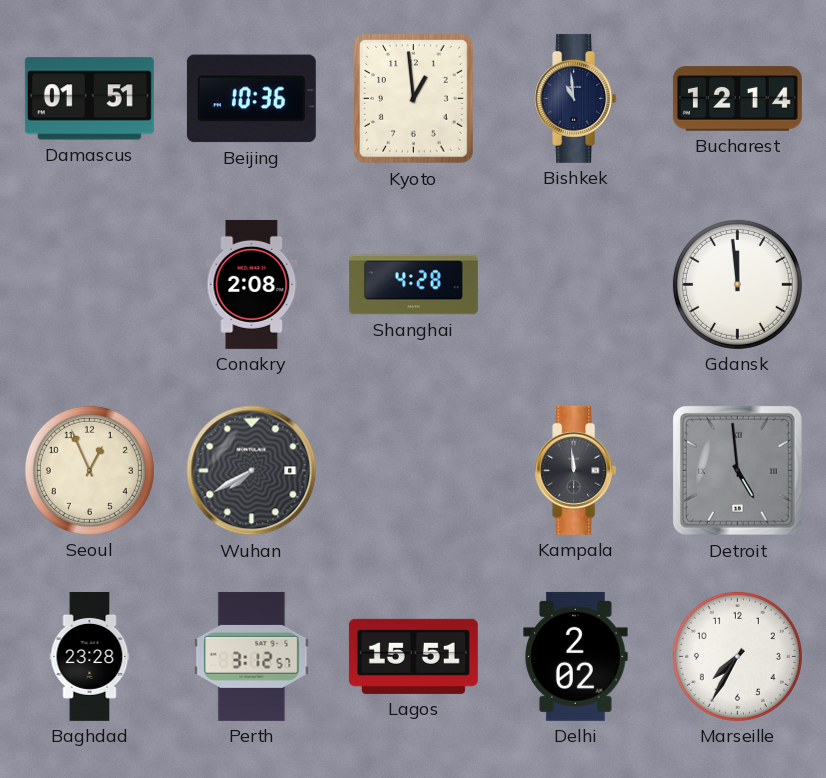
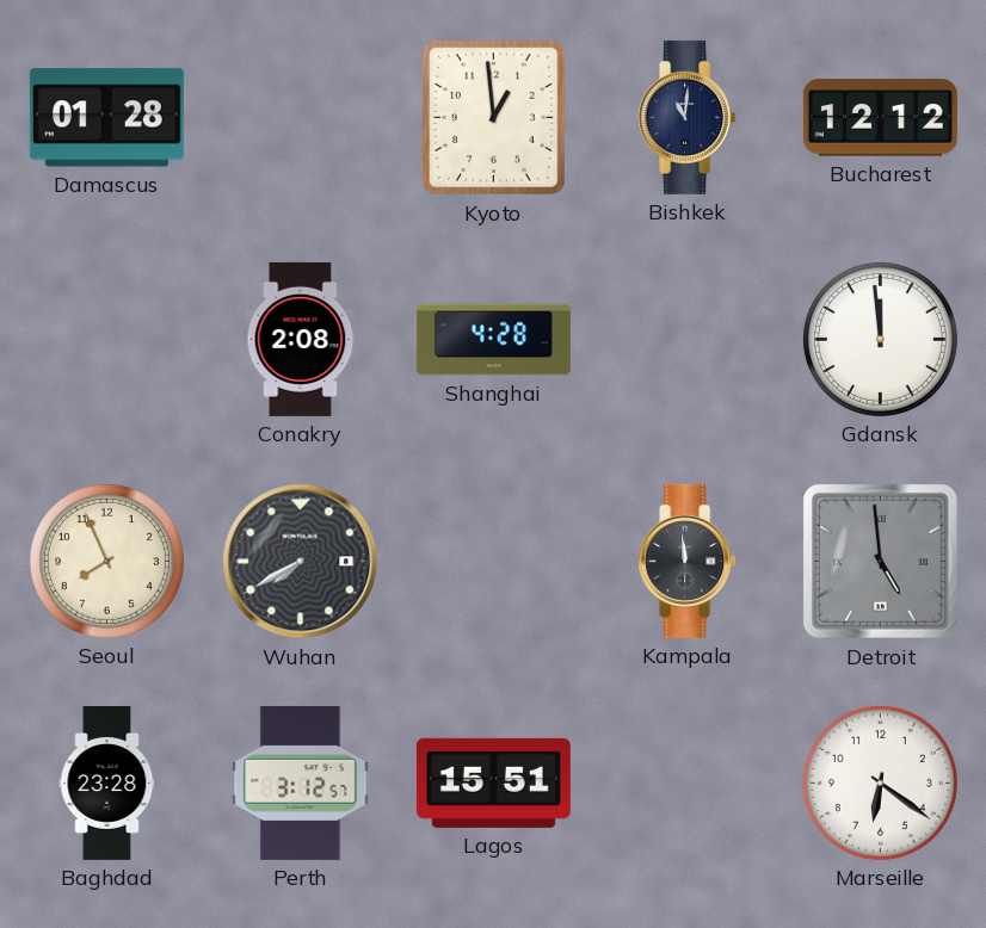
Damascus: 01:51 -> 01:28
Beijing: 10:36 -> none
Bishkek: 10:59 -> 11:01
Bucharest: 12:14 -> 12:12
Seoul: 12:56 -> 7:56
Delhi: 2:02 -> none
Marseille: 7:35 -> 6:21
